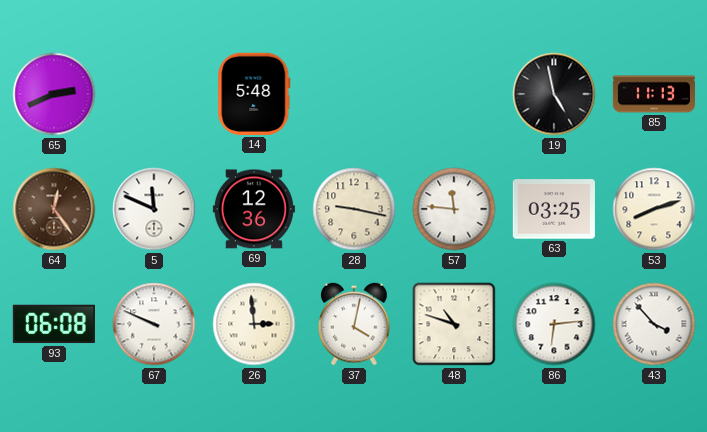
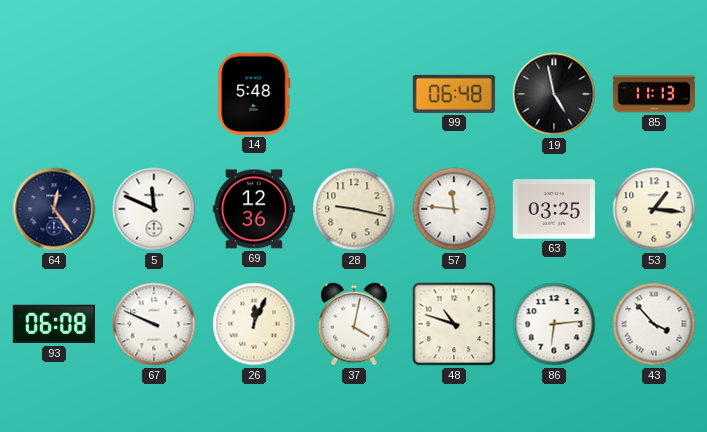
65: 2:41 -> none
99: none -> 06:48
64 dial: brown -> navy
53: 8:12 -> 1:16
26: 2:59 -> 12:04
